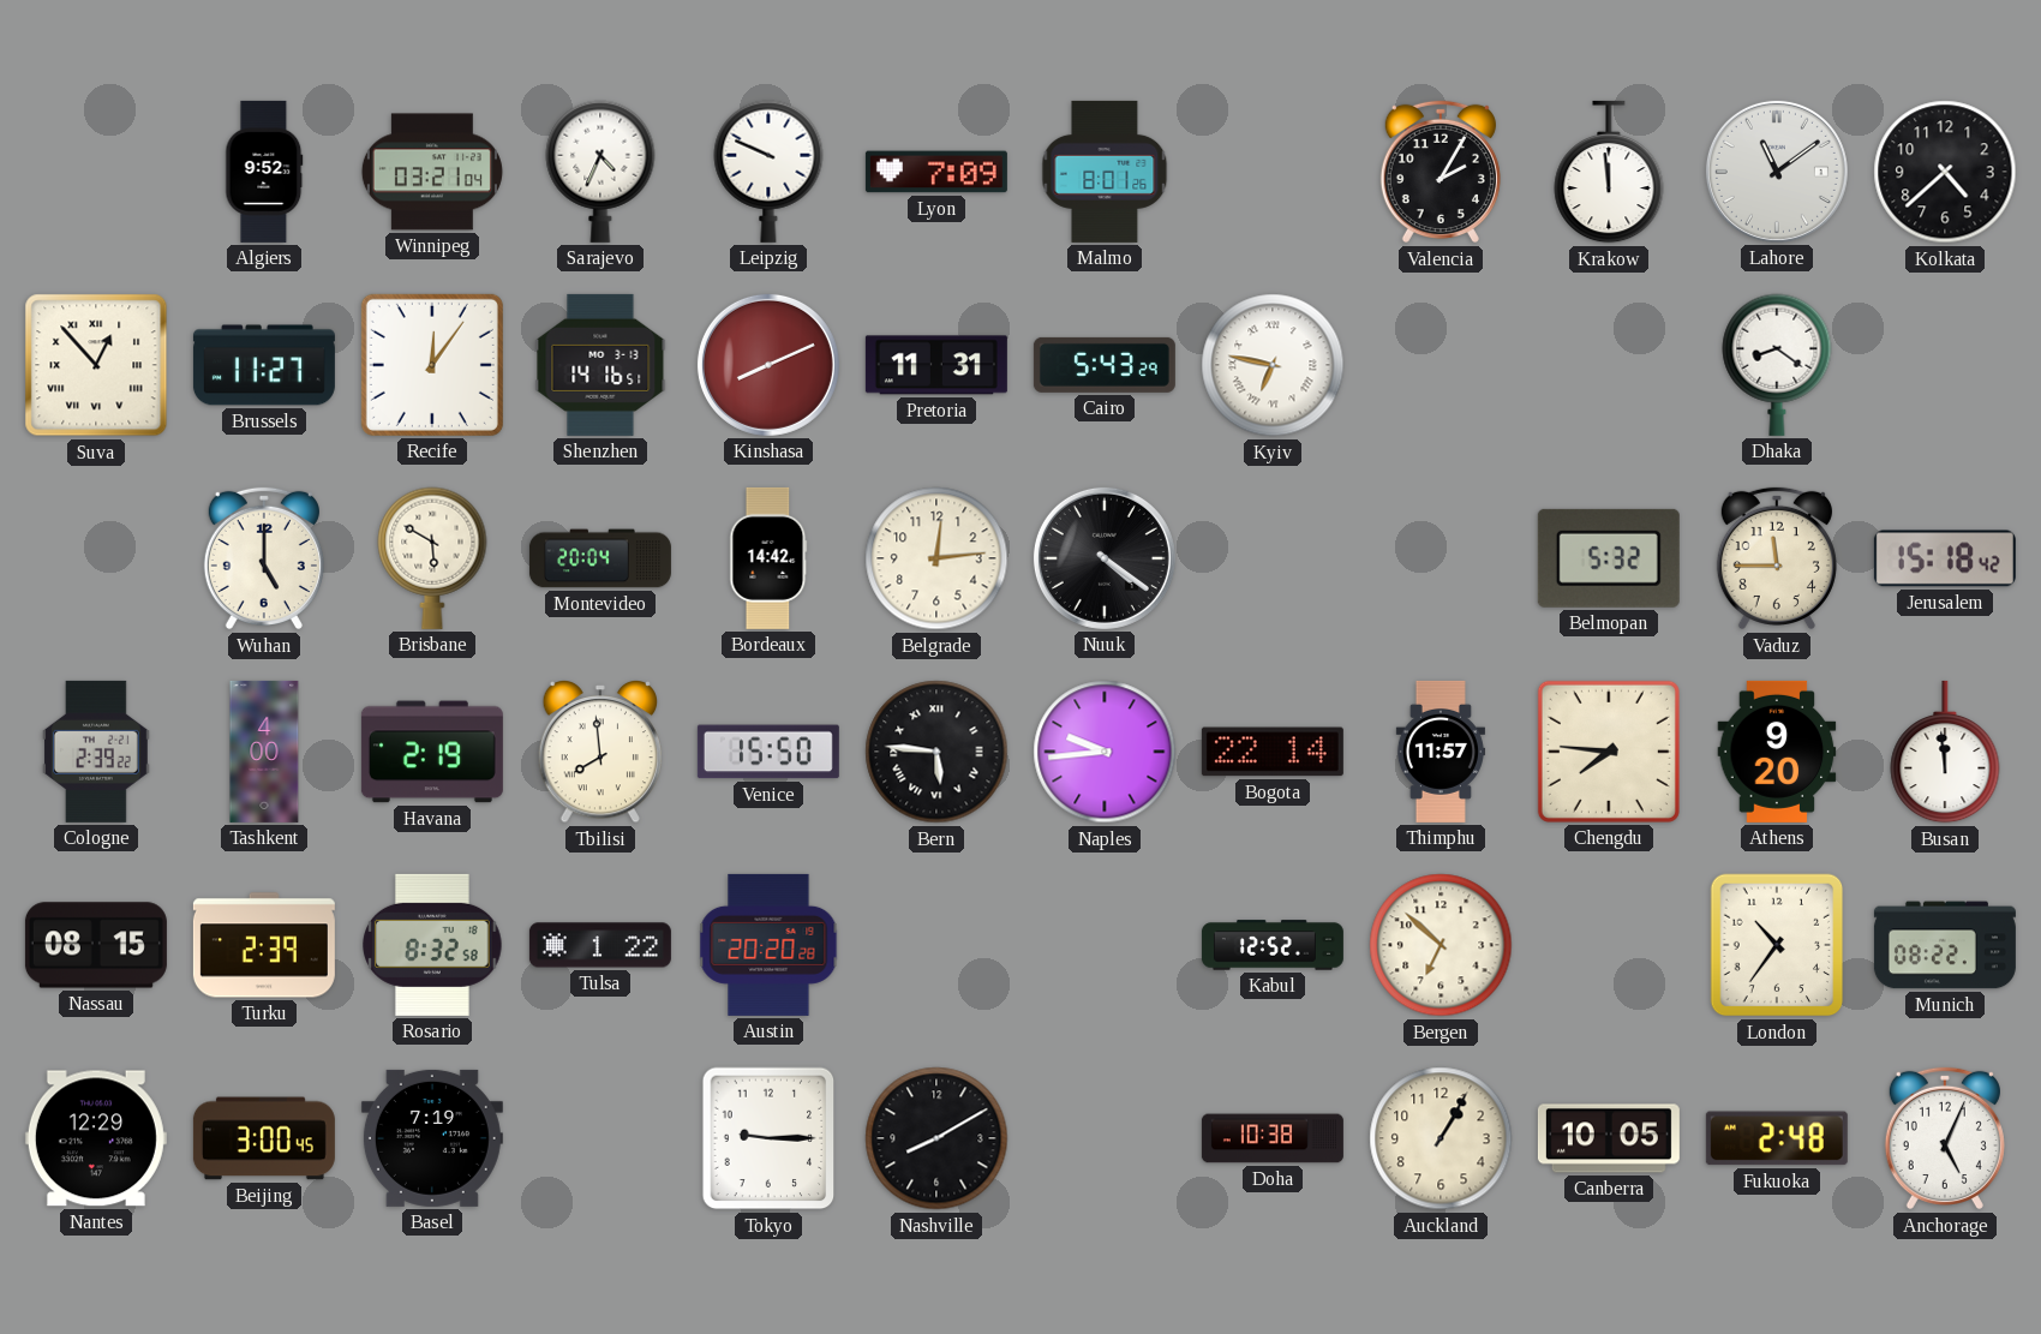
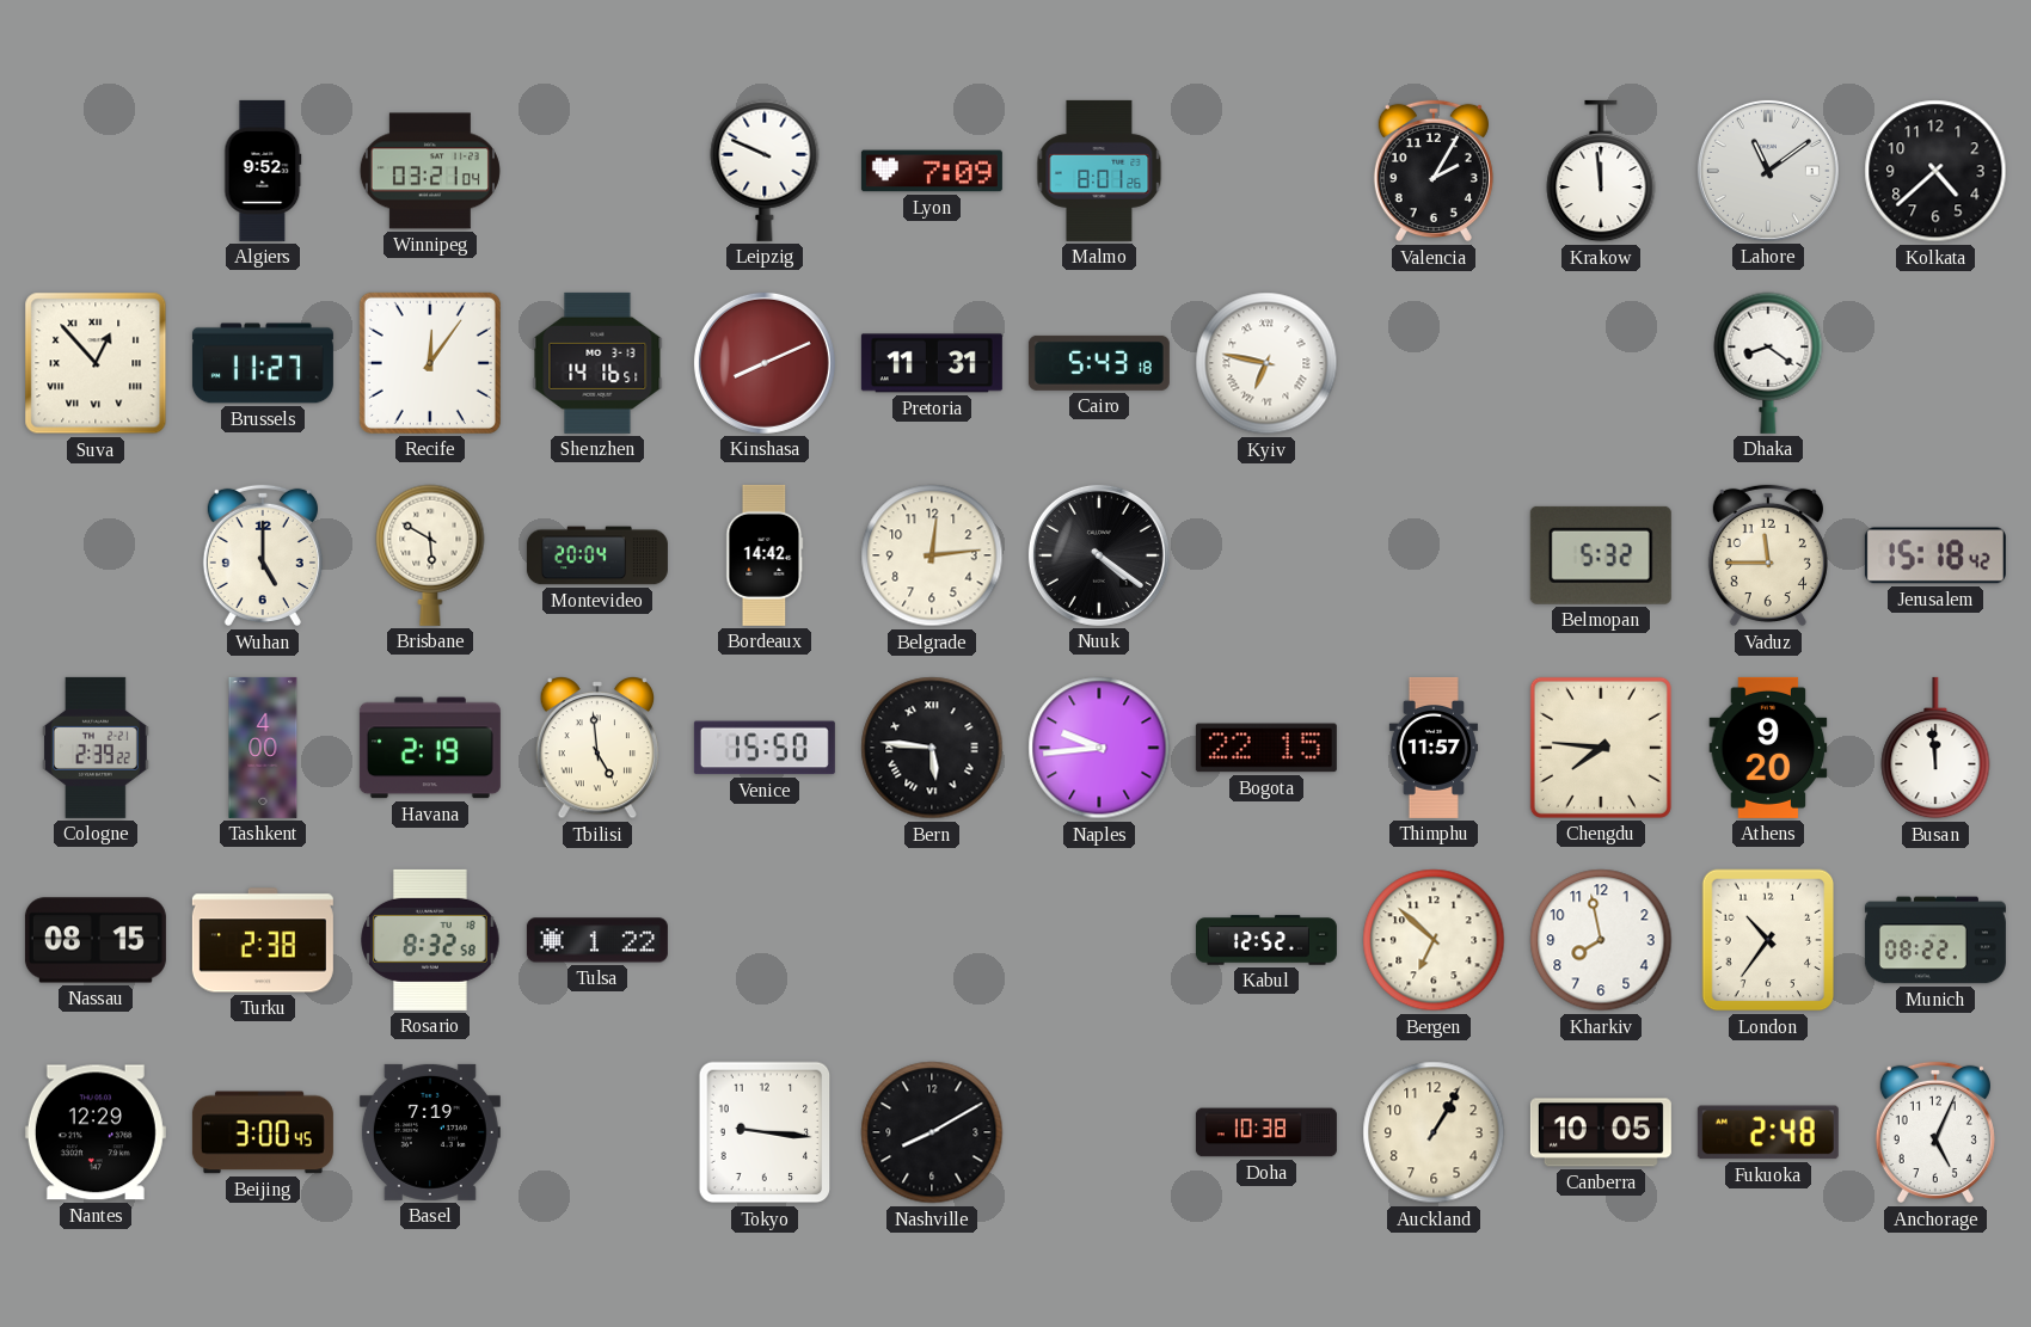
Sarajevo: 4:34 -> none
Cairo: 5:43:29 -> 5:43:18
Tbilisi: 7:59 -> 4:59
Bogota: 22:14 -> 22:15
Turku: 2:39 -> 2:38
Austin: 20:20 -> none
Kharkiv: none -> 7:58
Tokyo: 9:15 -> 9:16
